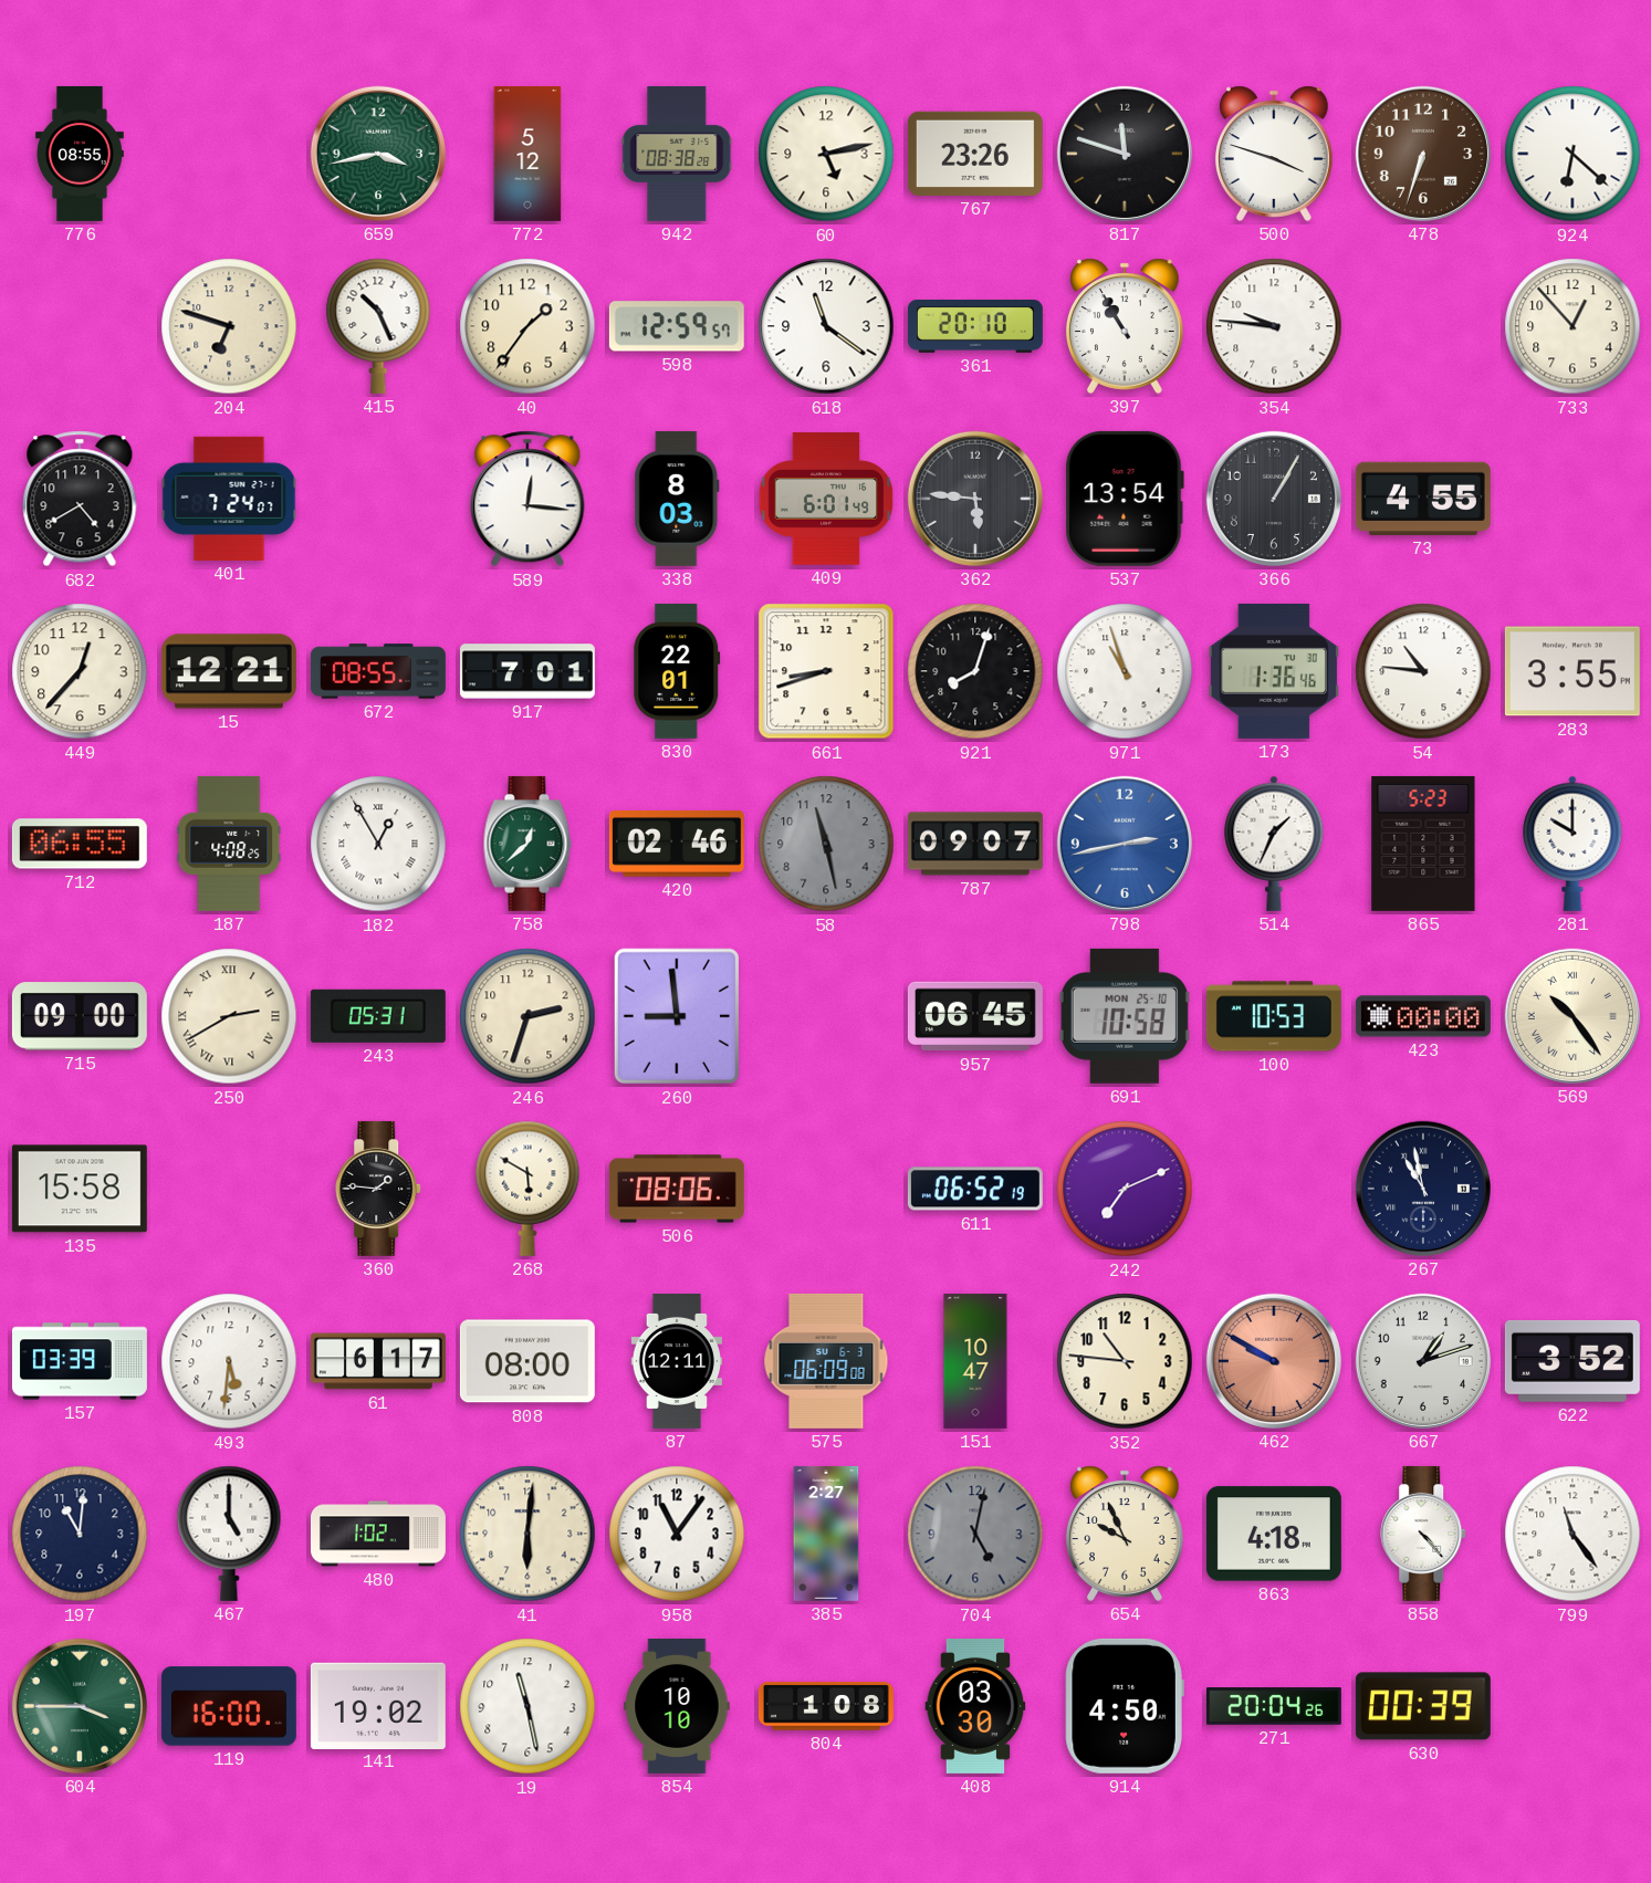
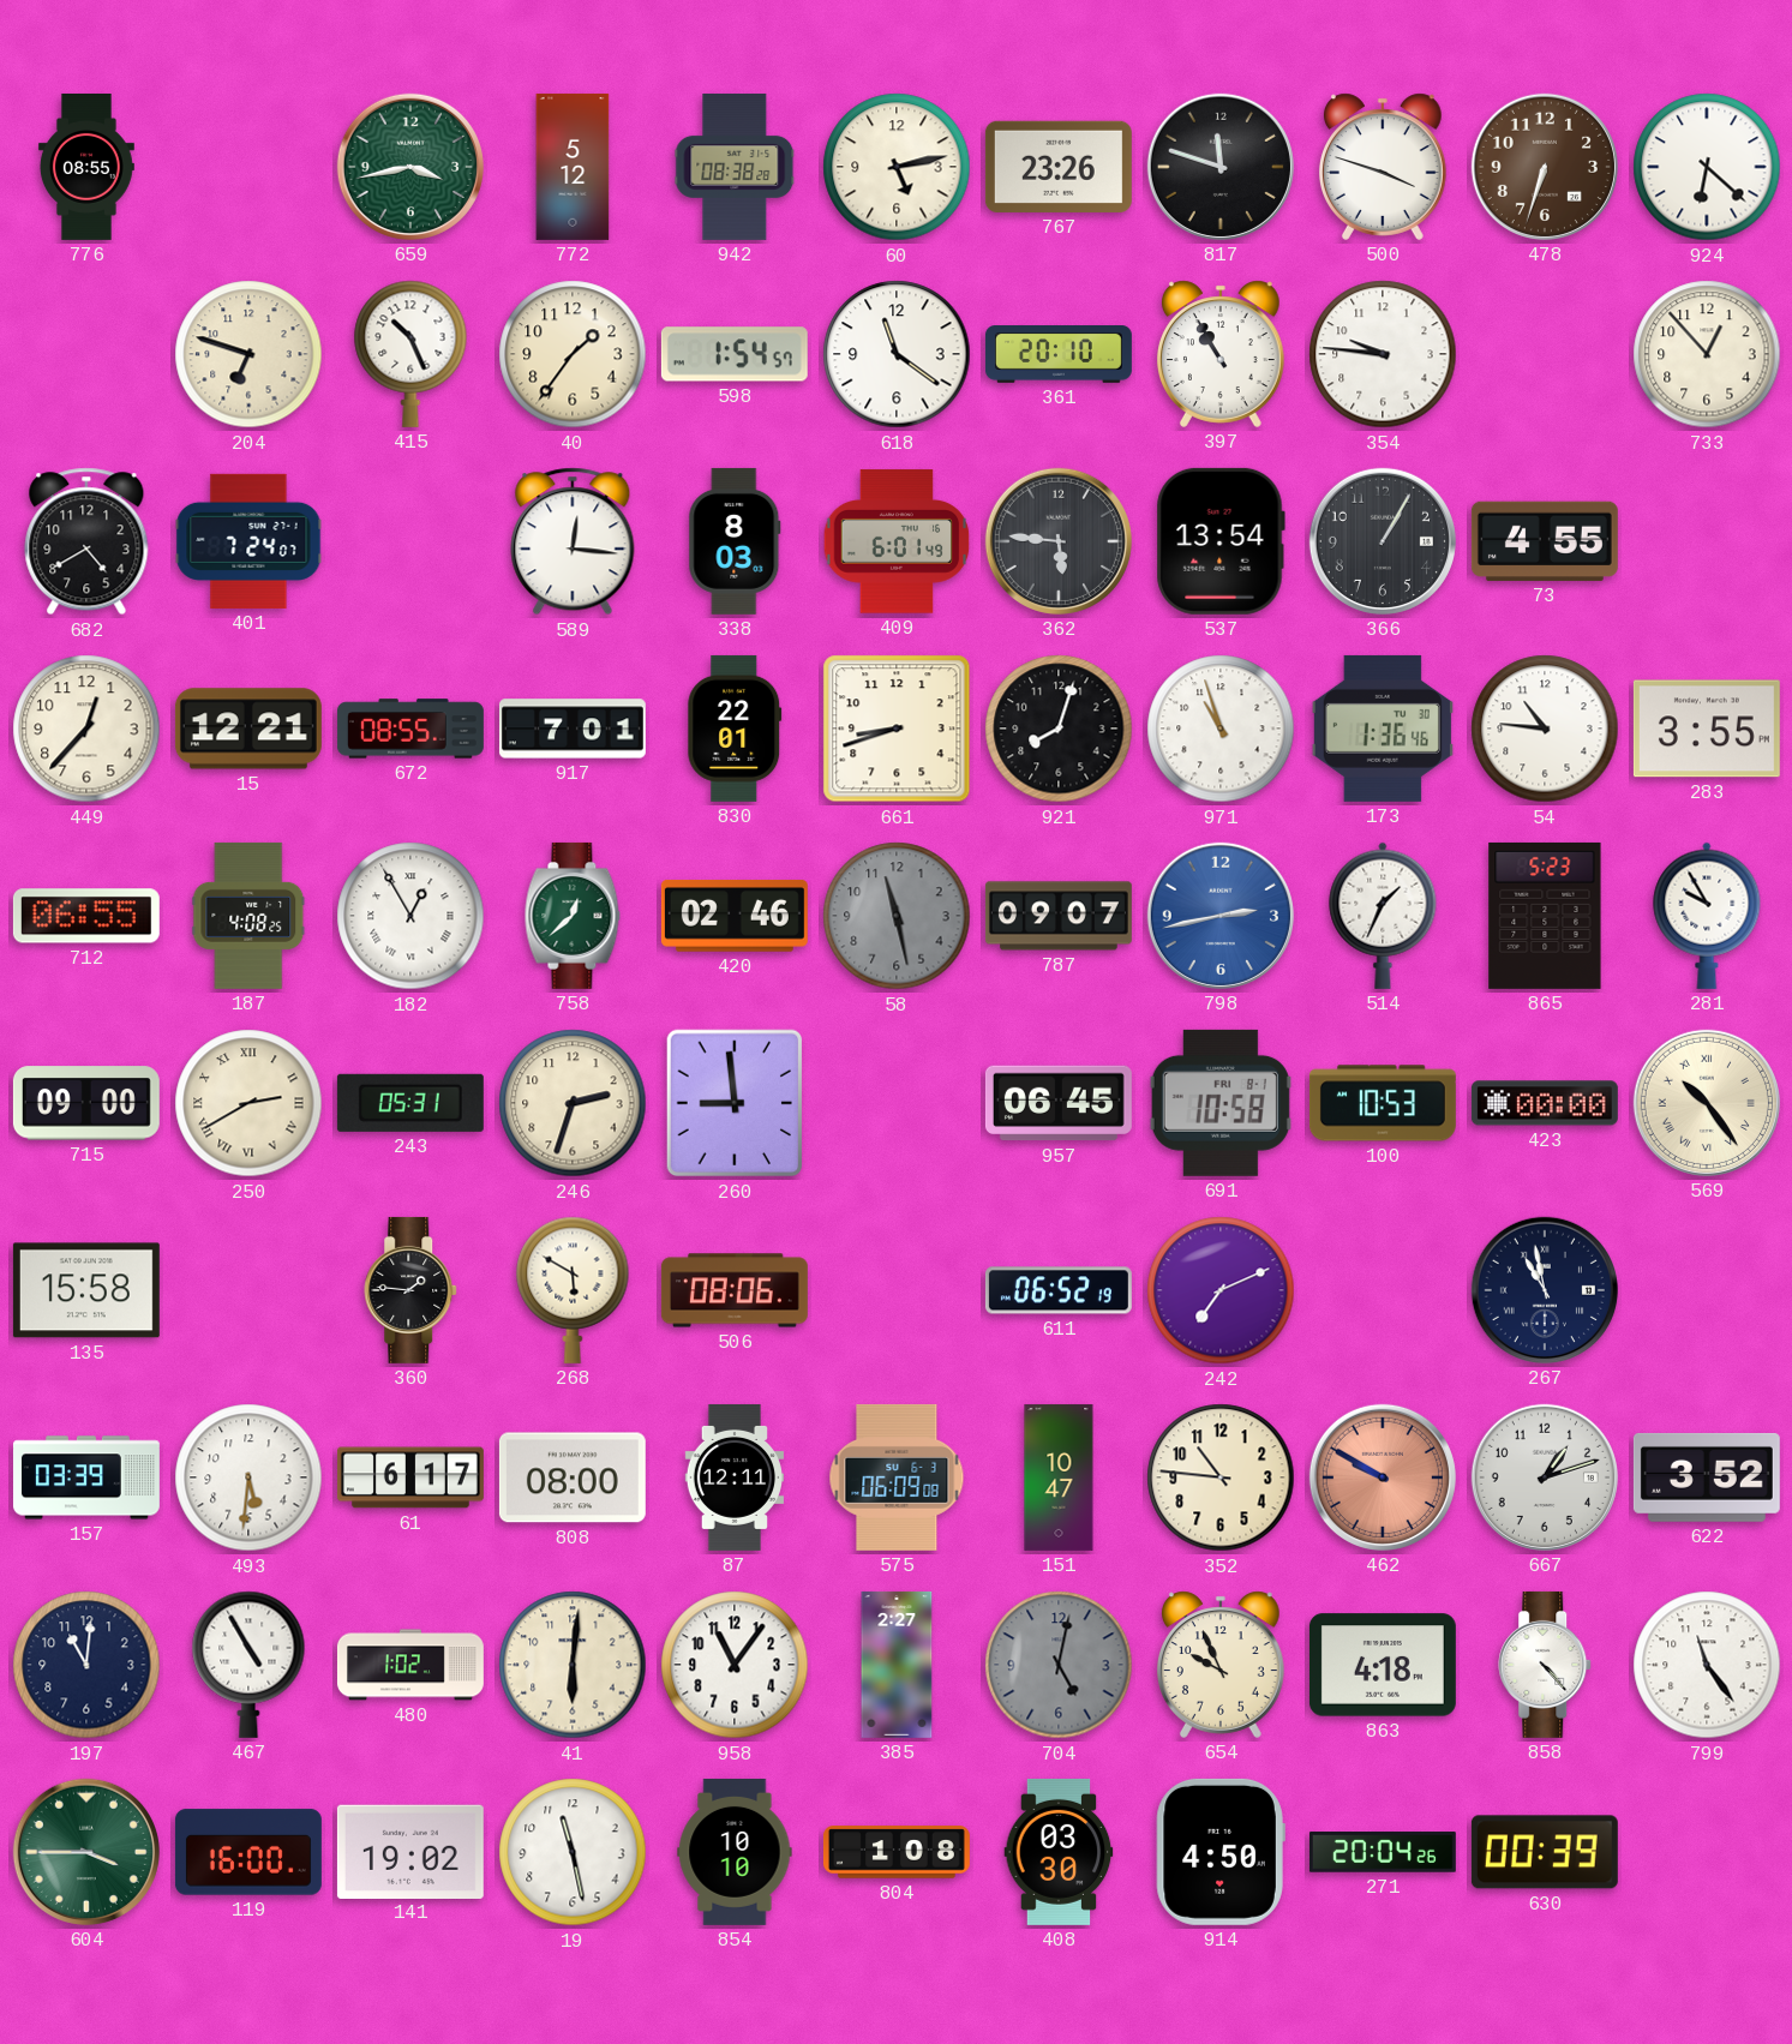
598: 12:59 -> 1:54
281: 10:00 -> 9:55
691 date: MON 25-10 -> FRI 8-1
467: 5:00 -> 4:55
